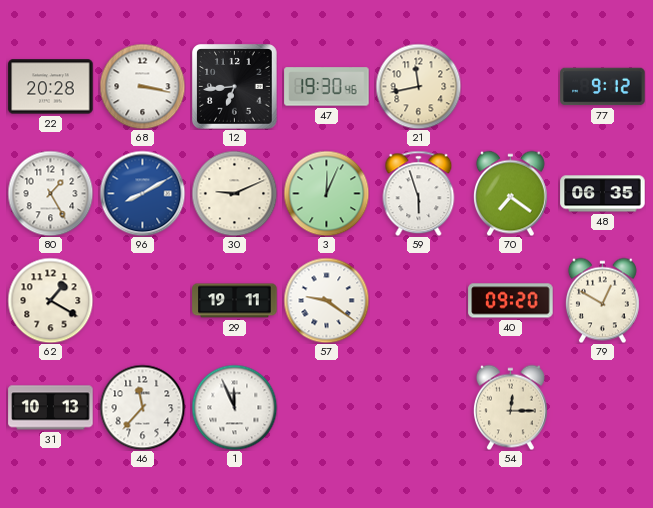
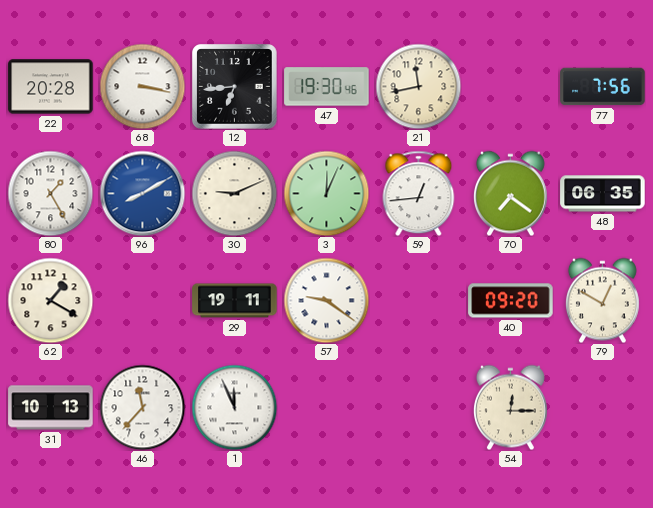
77: 9:12 -> 7:56
59: 5:57 -> 12:44
